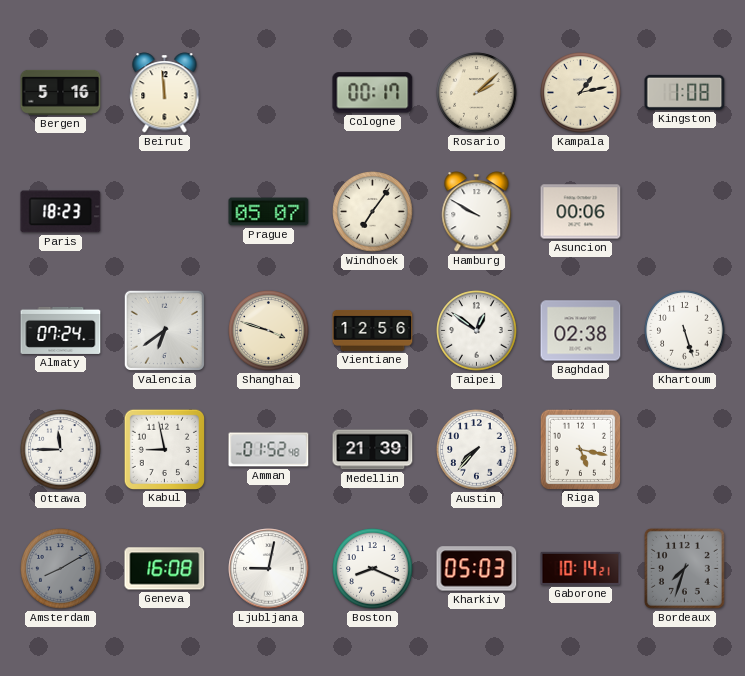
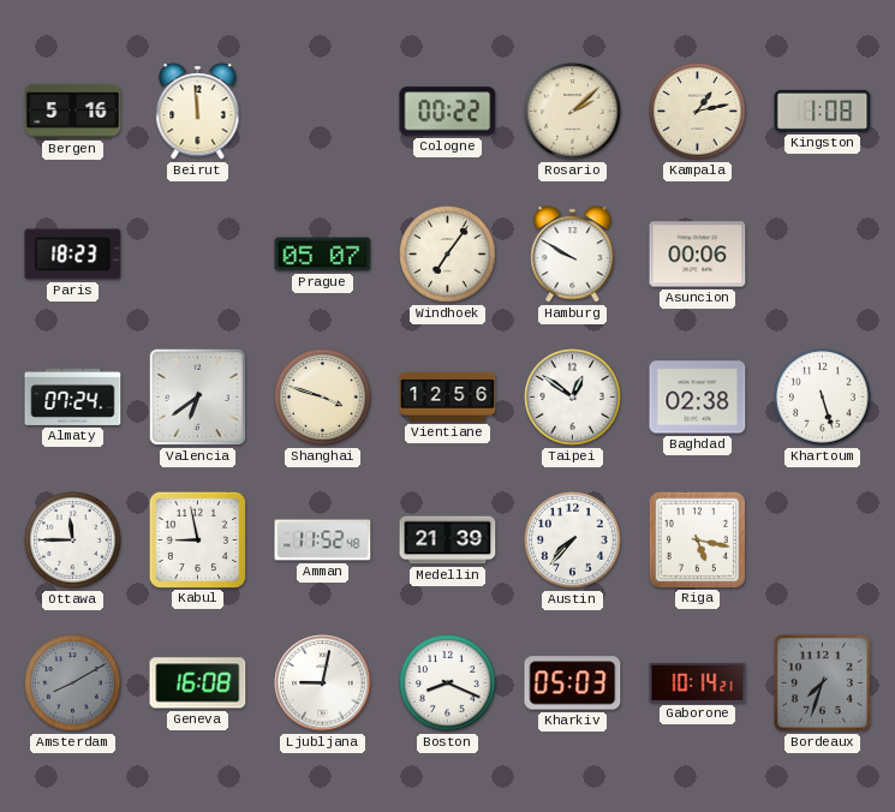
Cologne: 00:17 -> 00:22
Amman: 01:52 -> 11:52
